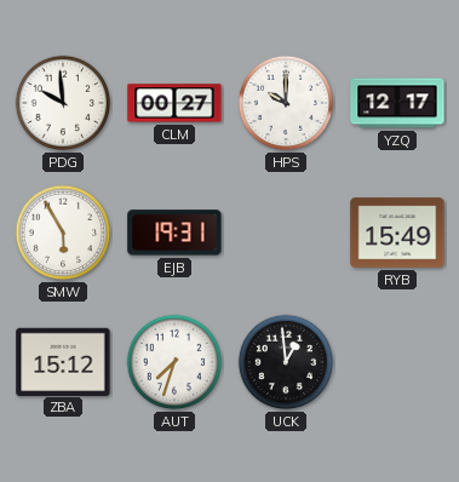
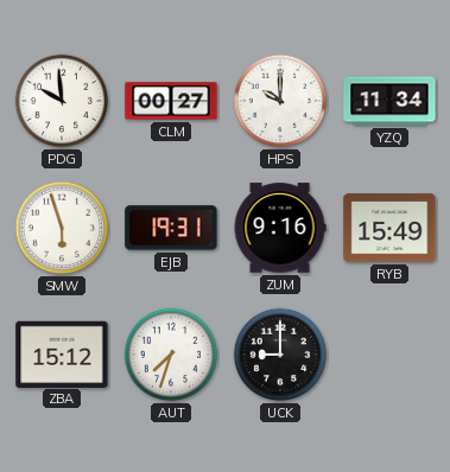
YZQ: 12:17 -> 11:34
SMW: 5:55 -> 5:57
ZUM: none -> 9:16
UCK: 12:59 -> 9:00
